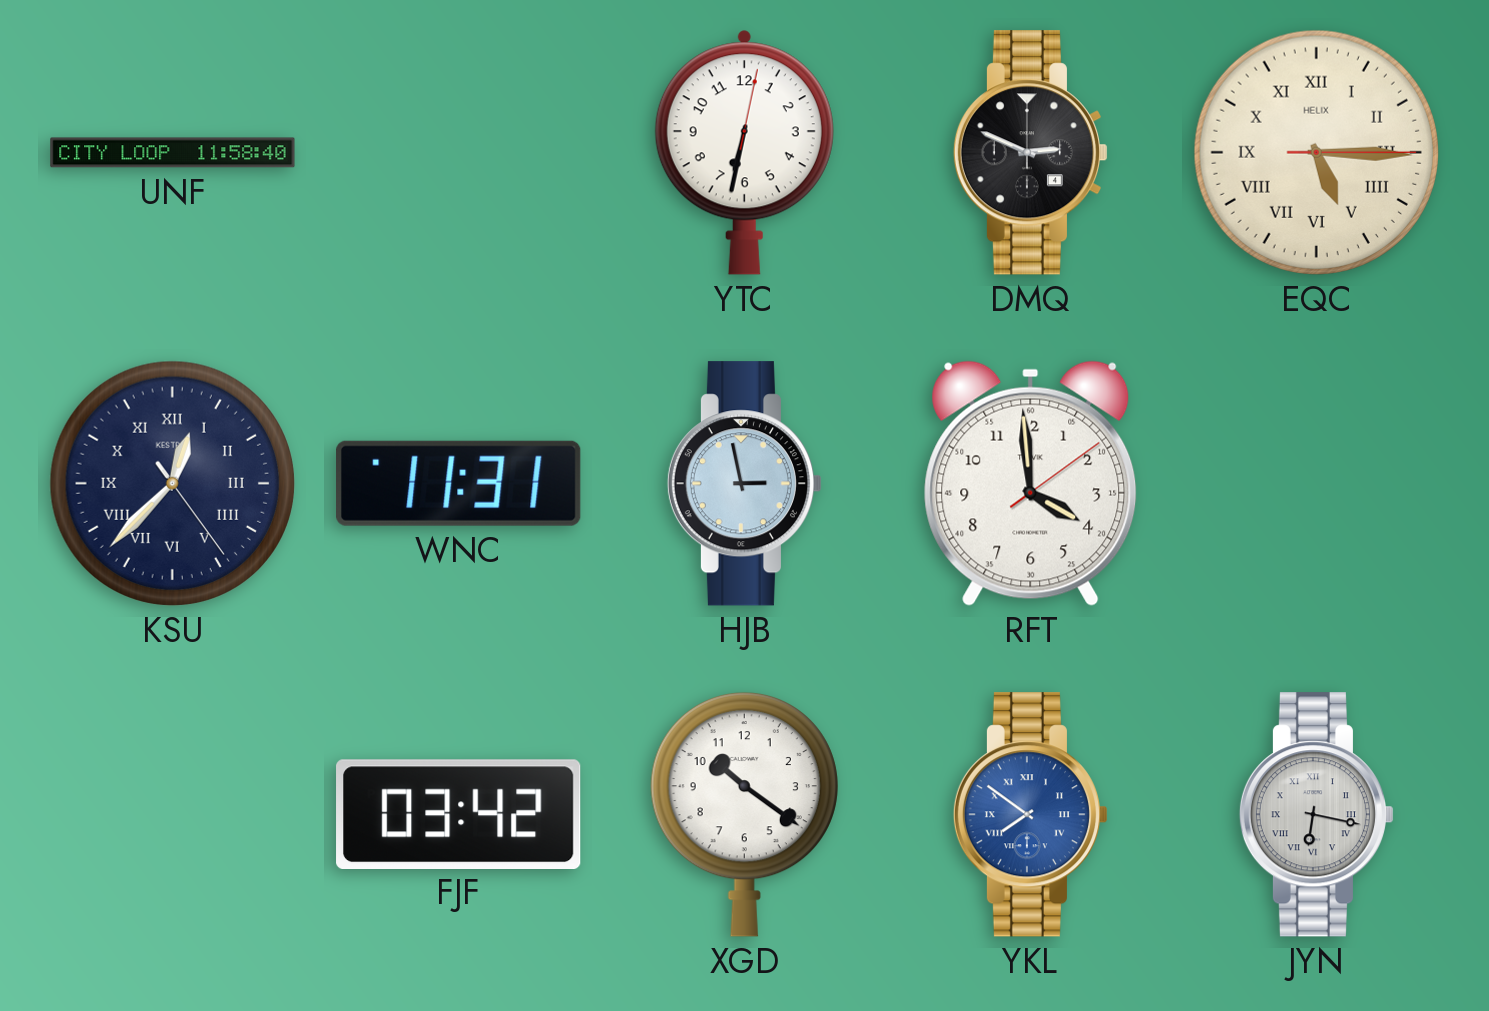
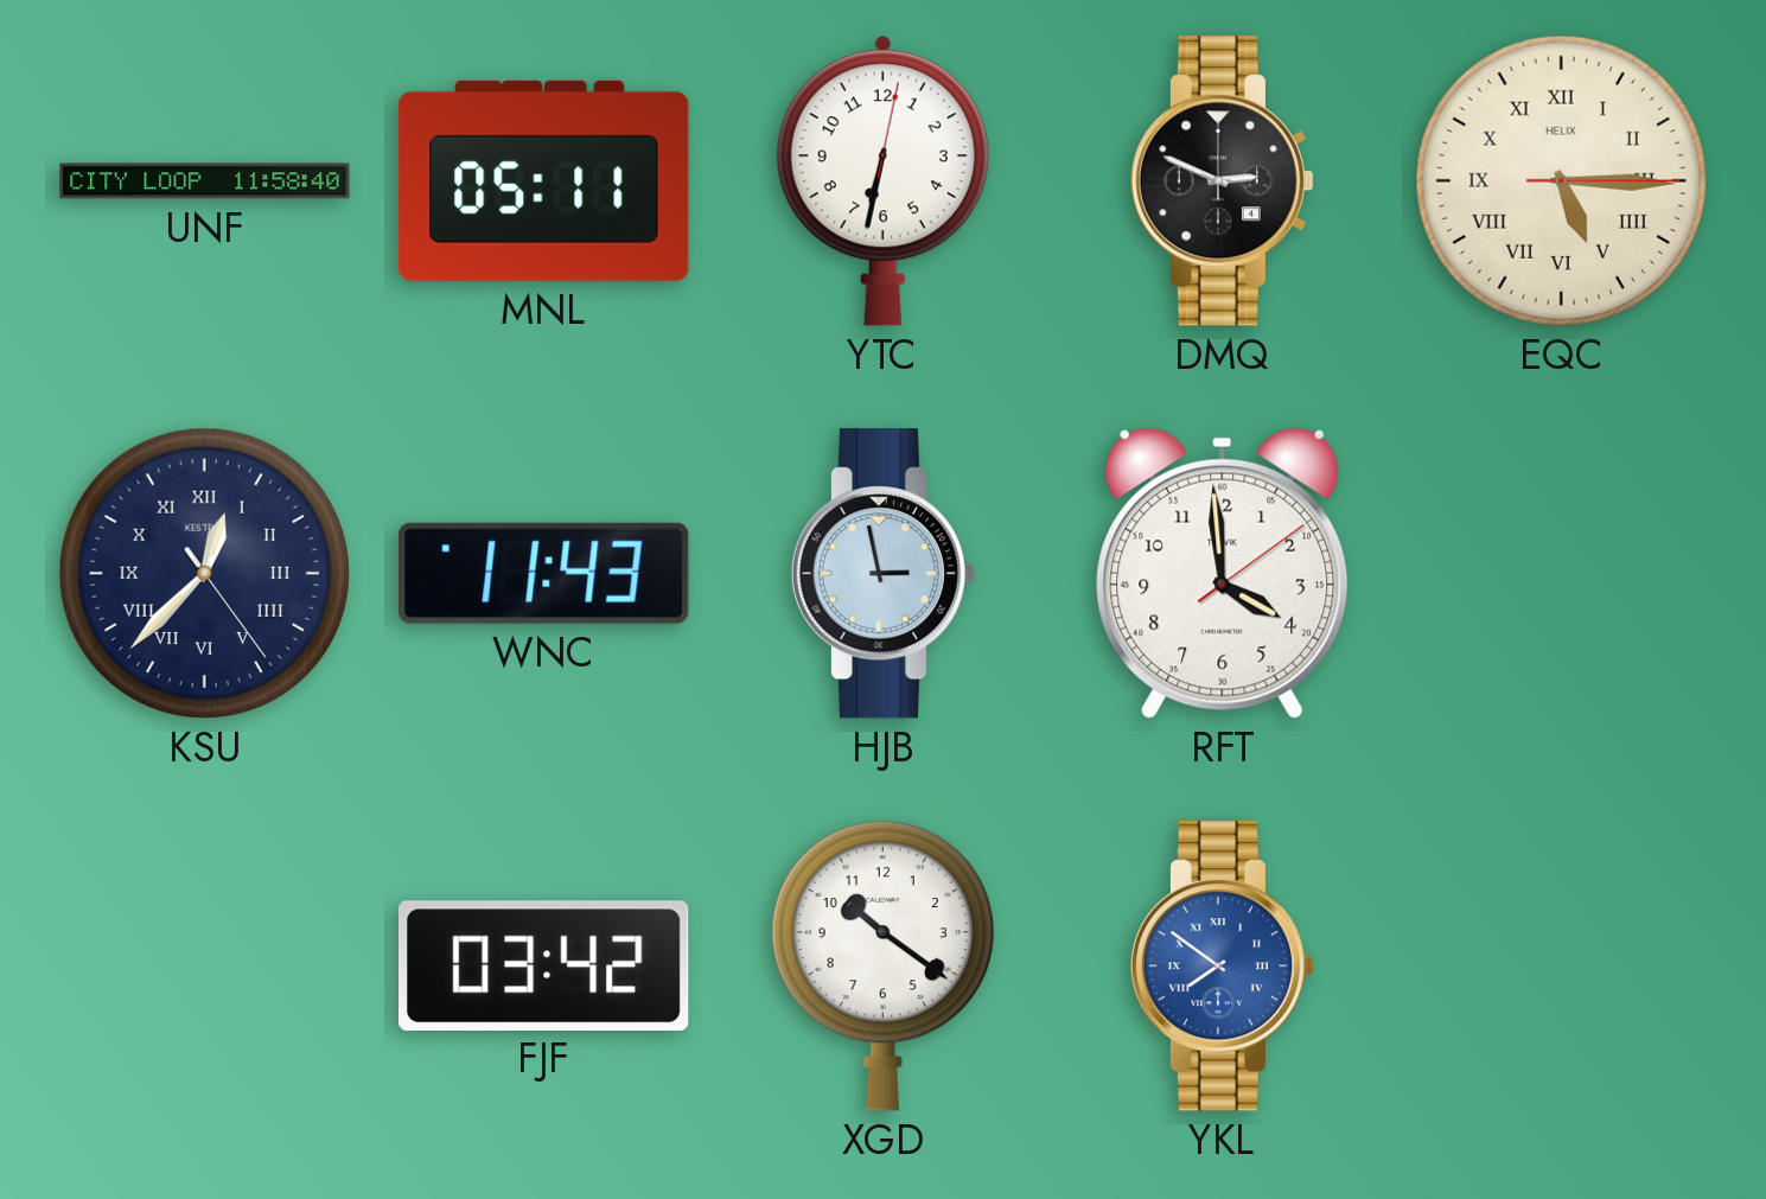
MNL: none -> 05:11
WNC: 11:31 -> 11:43
JYN: 6:17 -> none
